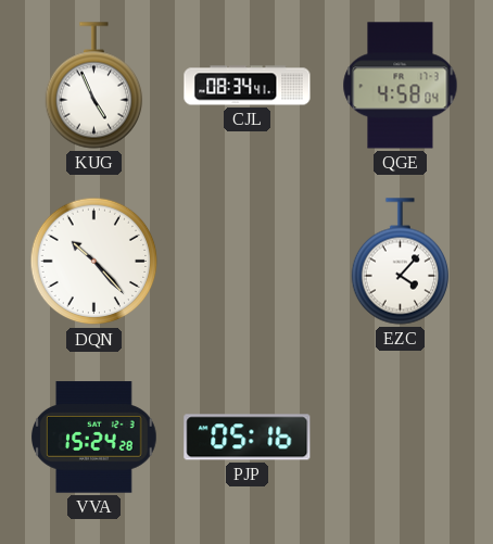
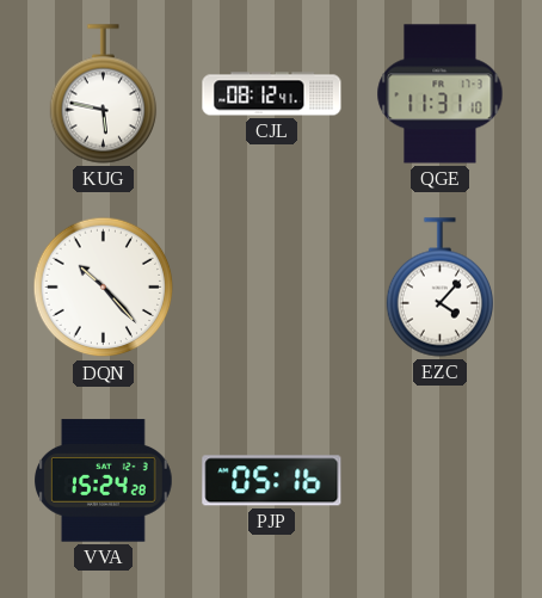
KUG: 4:56 -> 5:47
CJL: 08:34 -> 08:12
QGE: 4:58 -> 11:31
